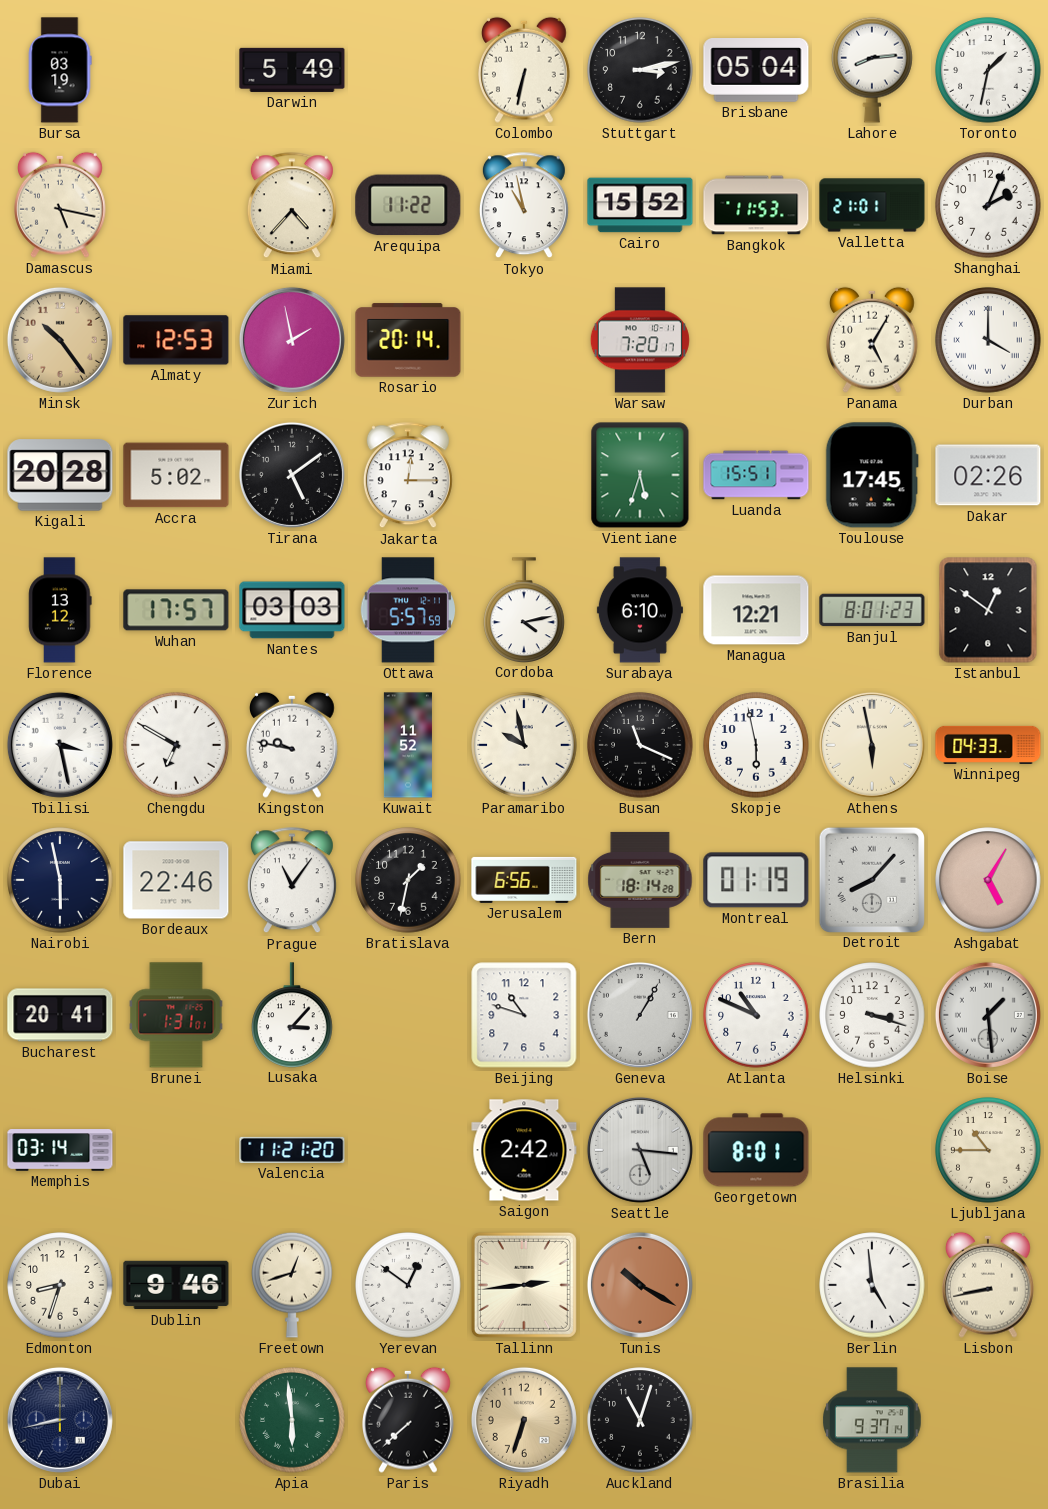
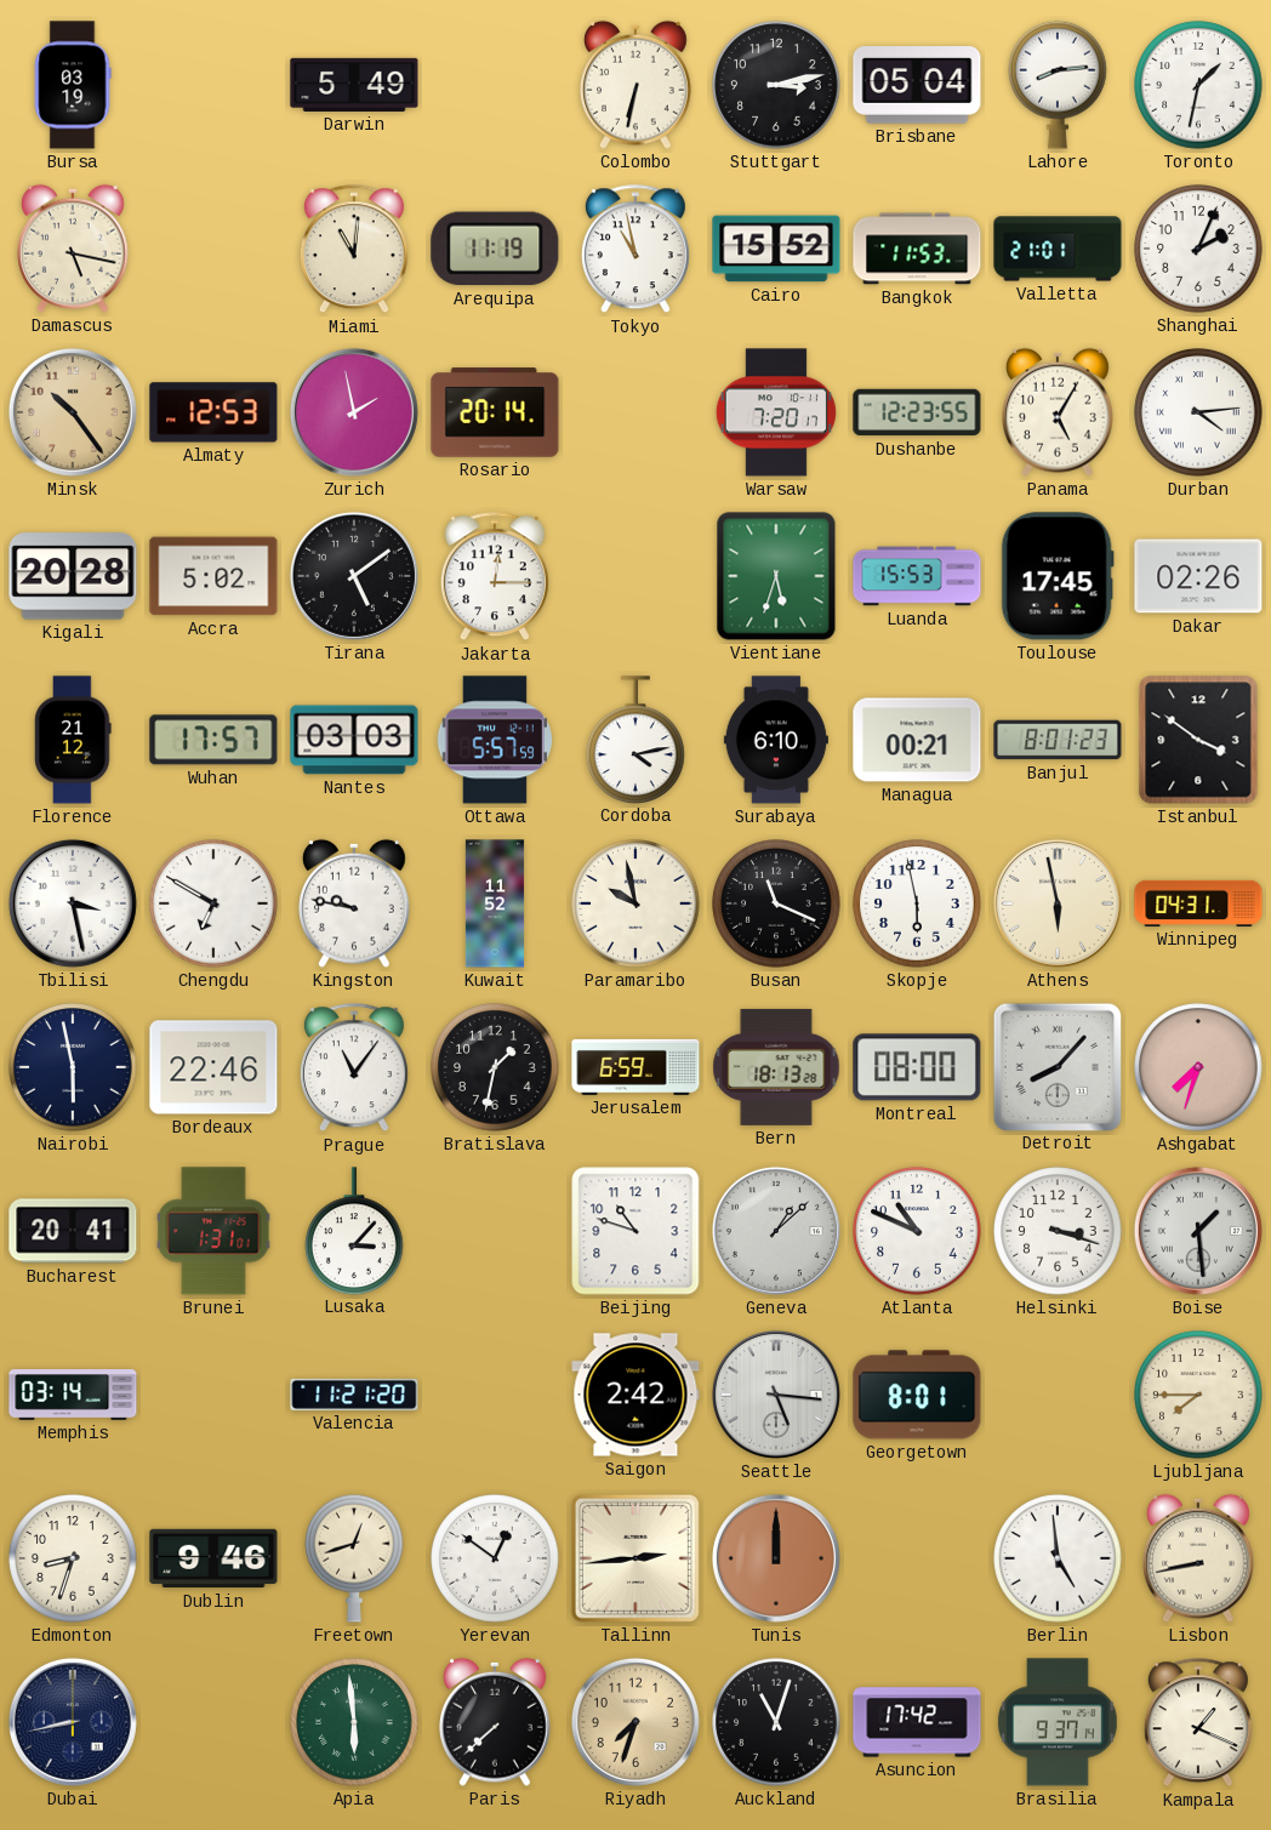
Miami: 4:37 -> 11:01
Arequipa: 11:22 -> 11:19
Dushanbe: none -> 12:23
Durban: 4:00 -> 4:14
Luanda: 15:51 -> 15:53
Florence: 13:12 -> 21:12
Managua: 12:21 -> 00:21
Istanbul: 12:51 -> 3:51
Winnipeg: 04:33 -> 04:31
Jerusalem: 6:56 -> 6:59
Bern: 18:14 -> 18:13
Montreal: 01:19 -> 08:00
Ashgabat: 5:05 -> 7:33
Geneva: 1:05 -> 1:08
Ljubljana: 10:45 -> 7:45
Tunis: 10:20 -> 12:00
Riyadh: 6:33 -> 7:33
Asuncion: none -> 17:42
Kampala: none -> 1:19
